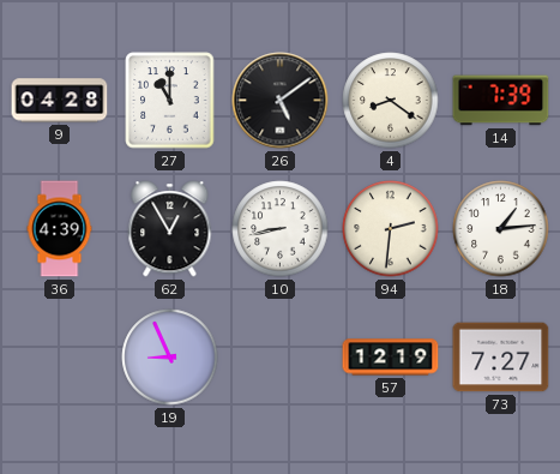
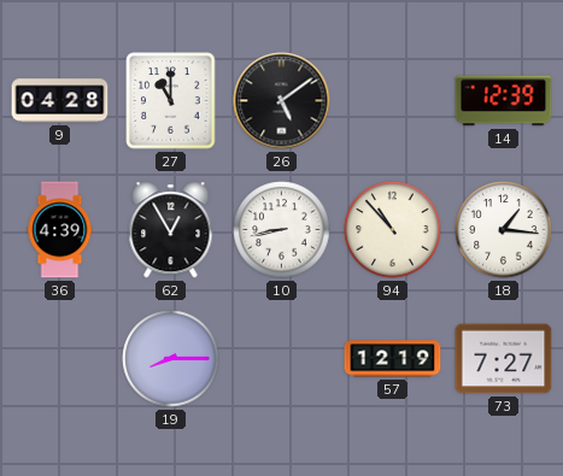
4: 8:21 -> none
14: 7:39 -> 12:39
94: 2:31 -> 10:53
18: 1:14 -> 1:16
19: 8:56 -> 8:15
